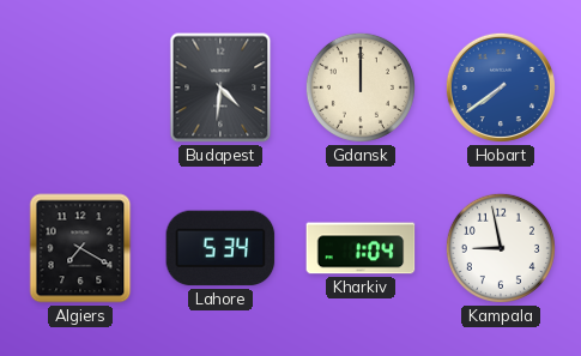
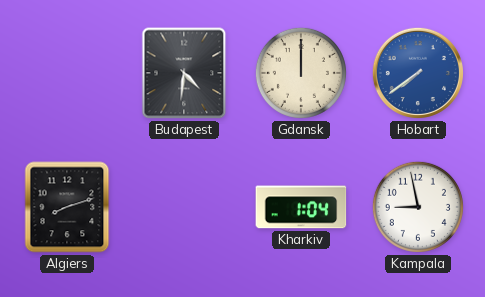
Algiers: 7:20 -> 8:12
Lahore: 5:34 -> none
